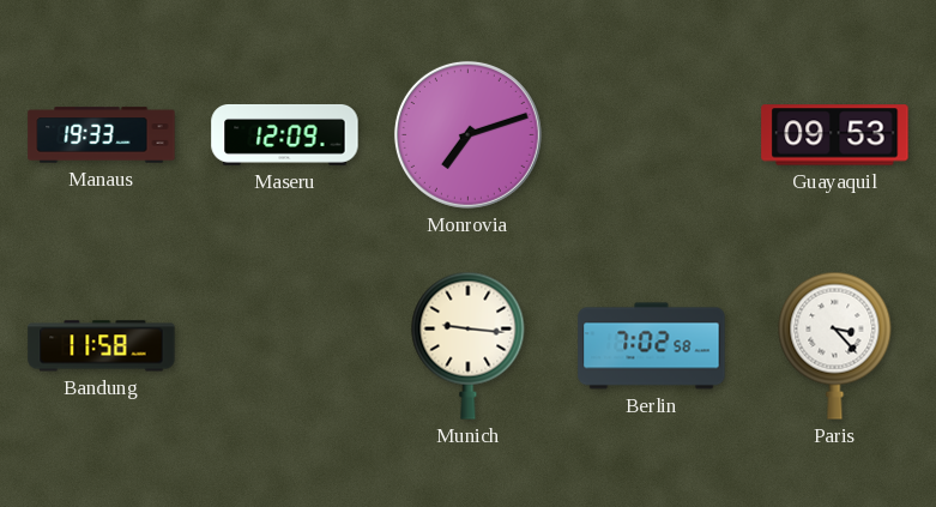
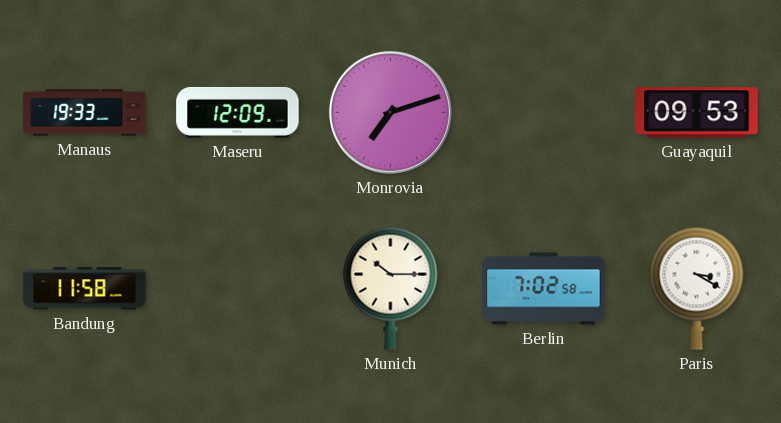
Munich: 9:16 -> 10:15
Paris: 3:23 -> 3:20
